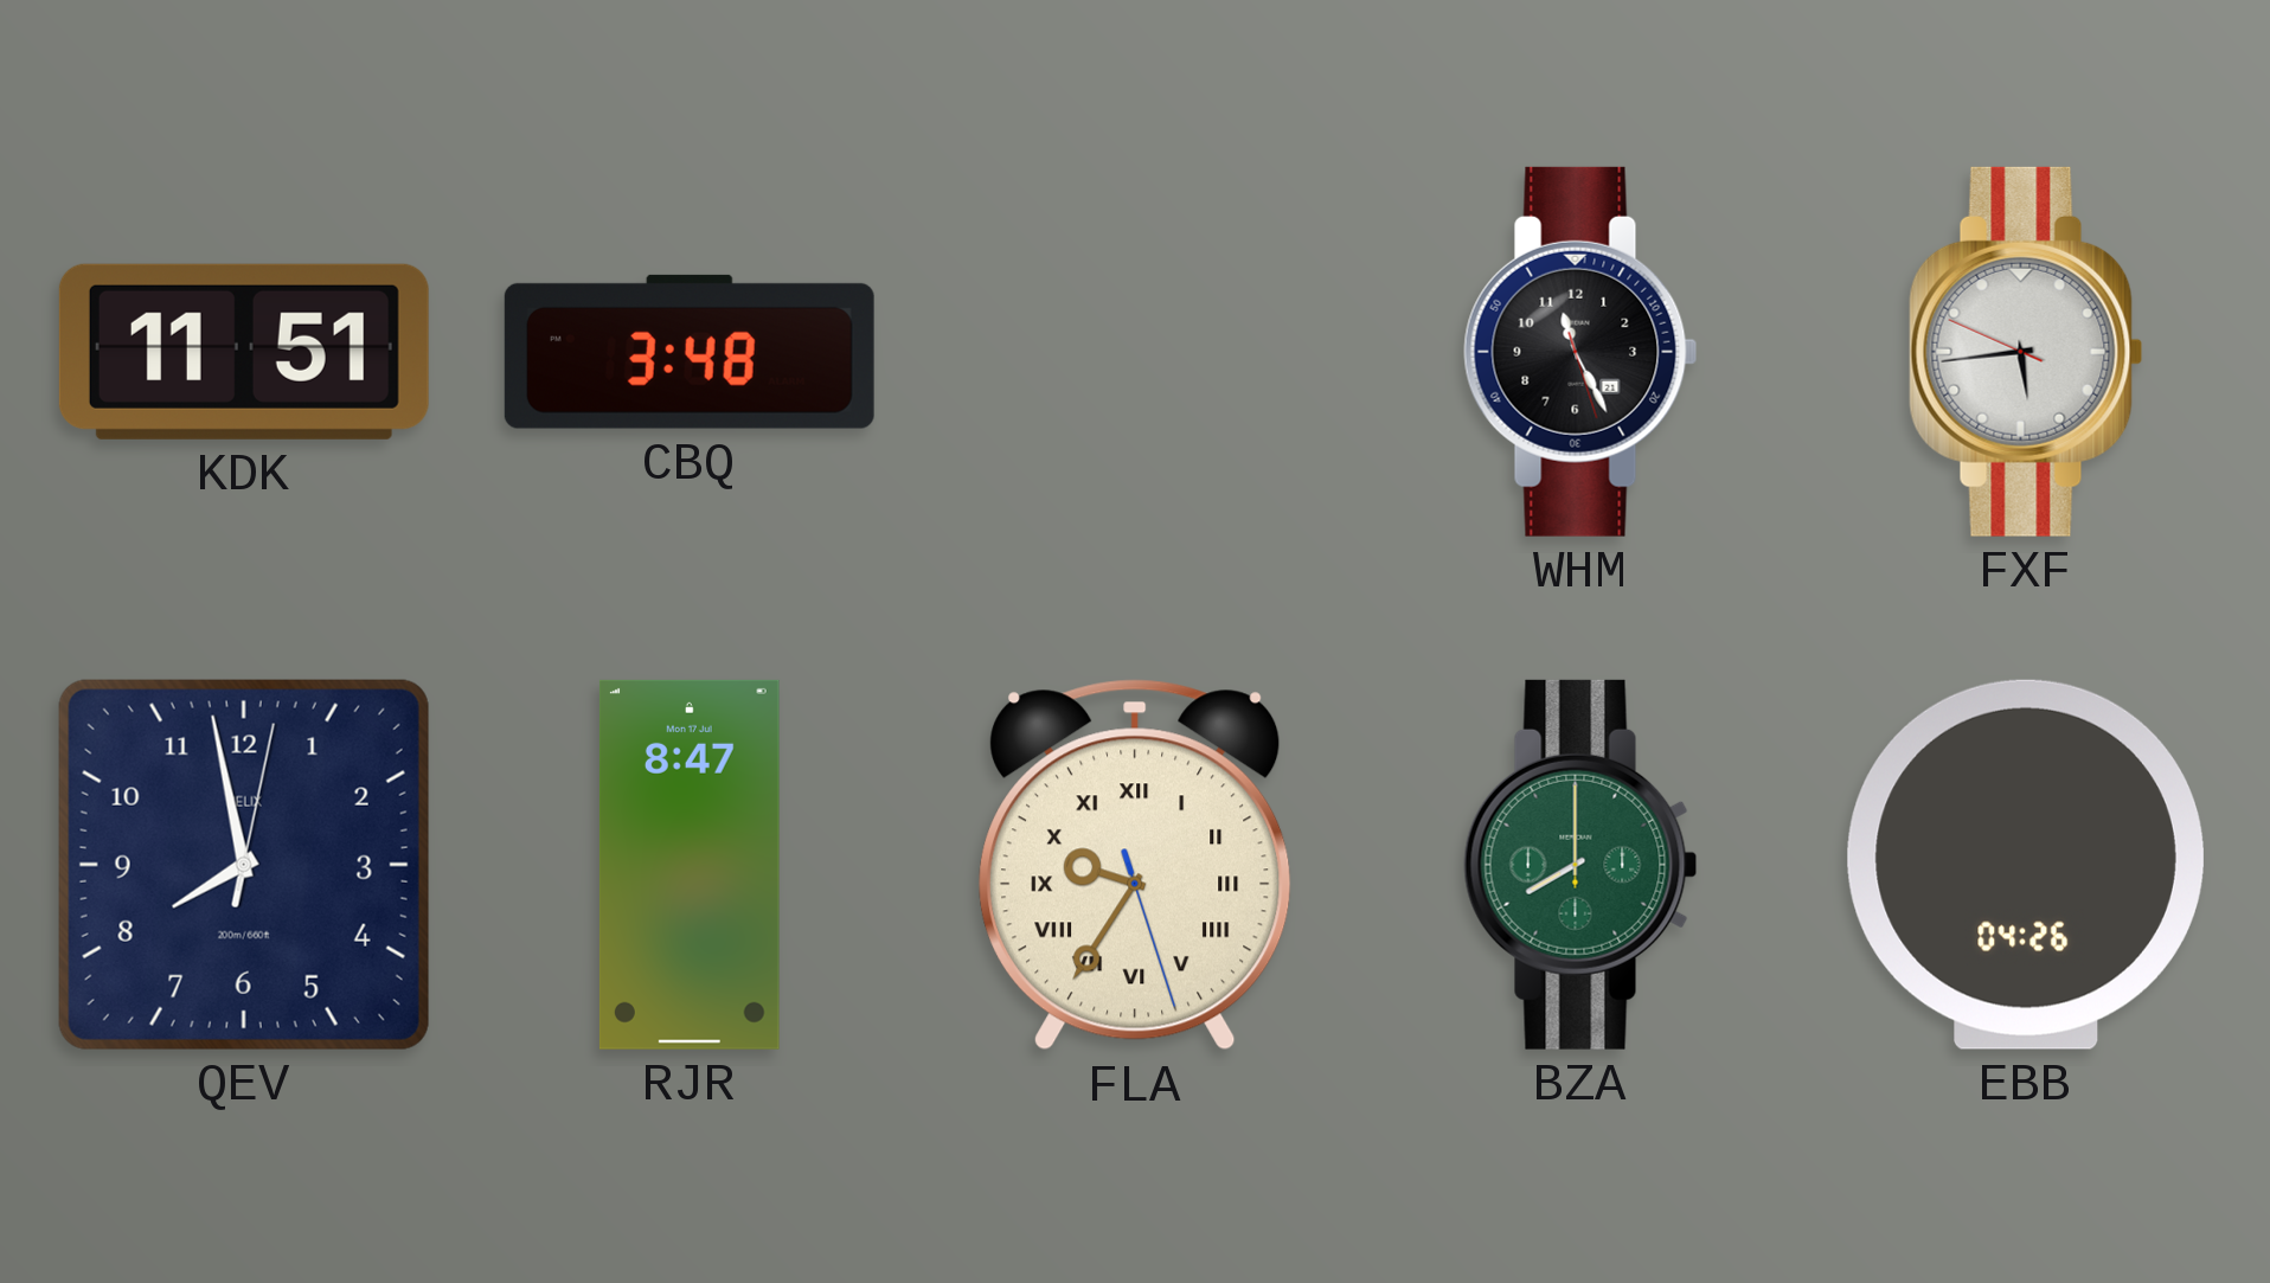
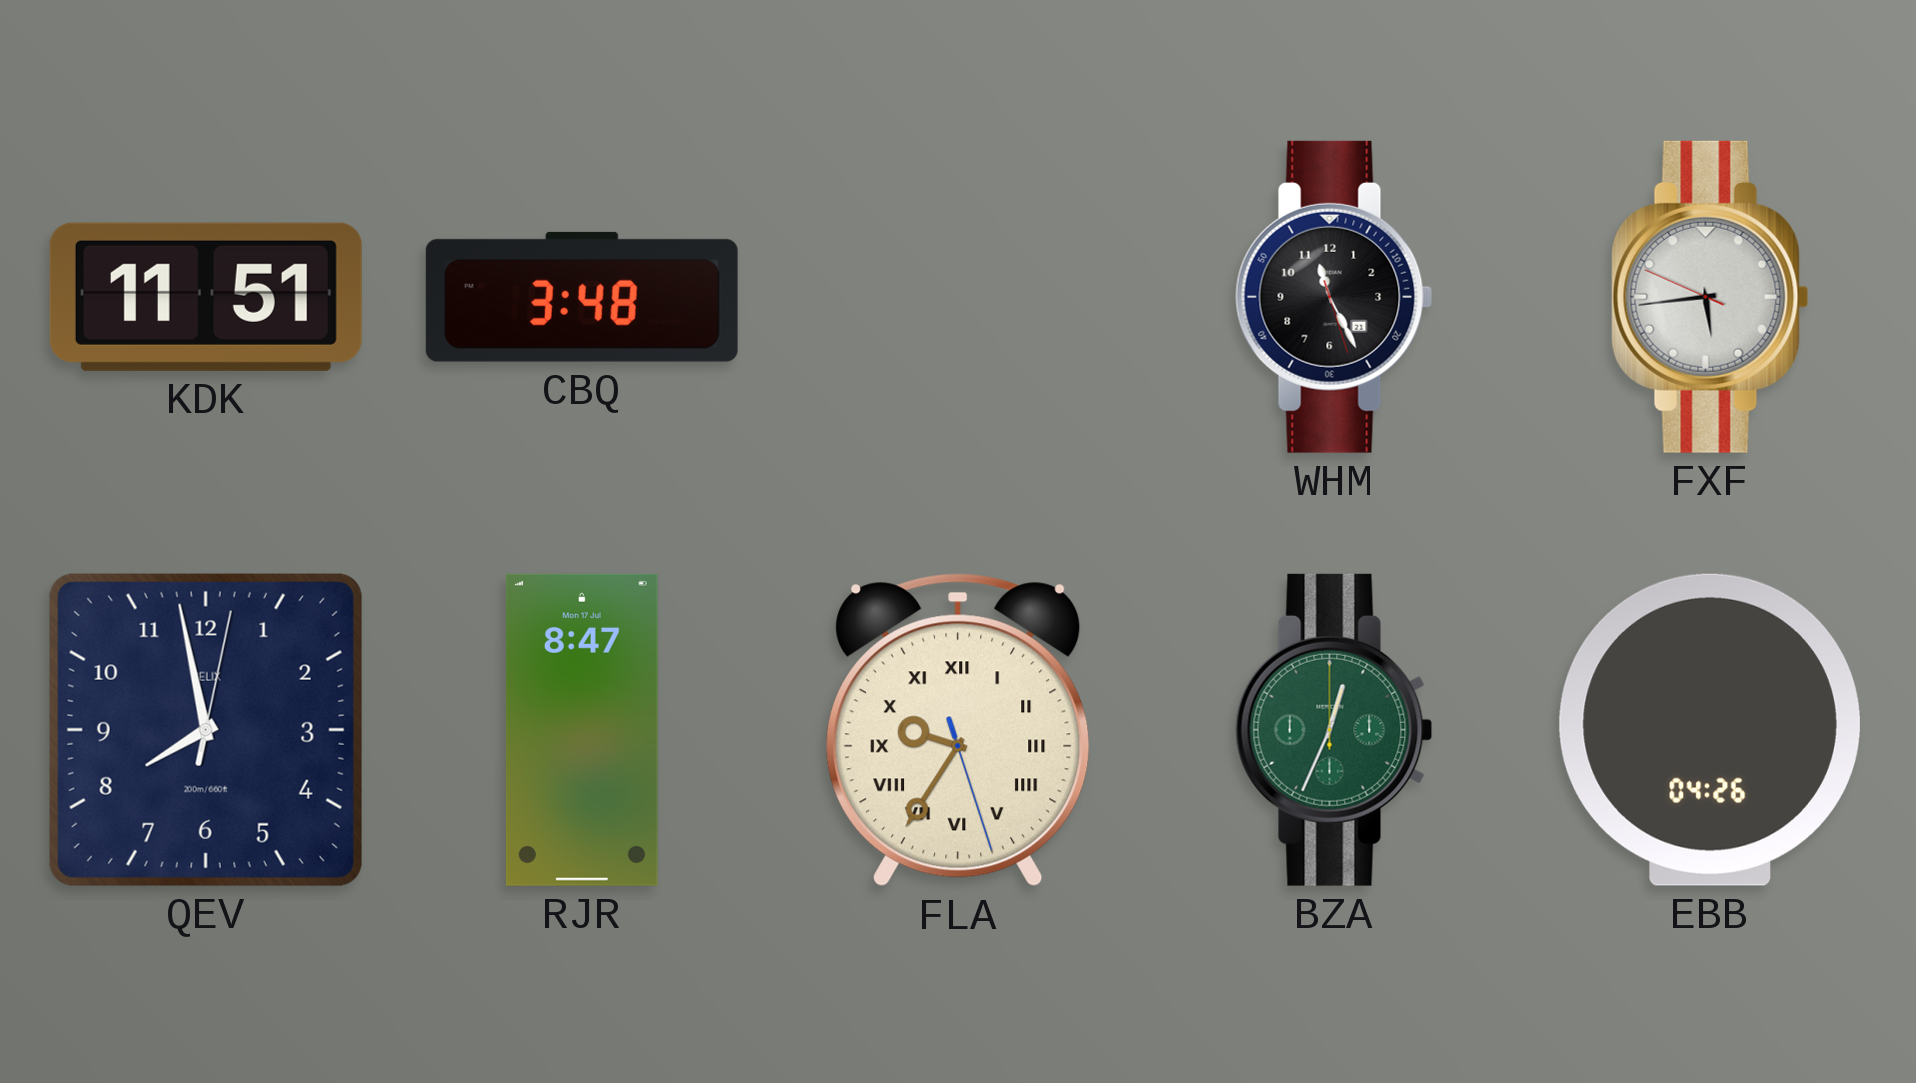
BZA: 8:00 -> 12:34
